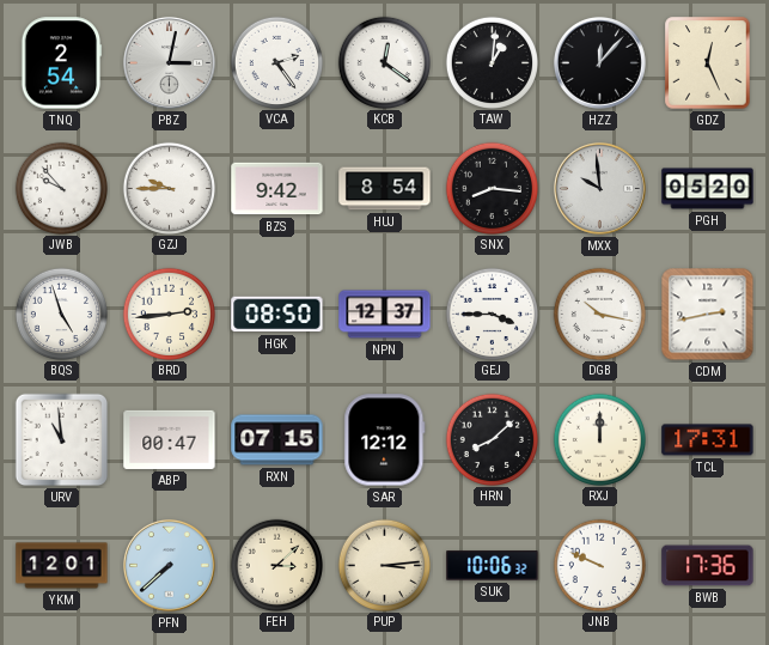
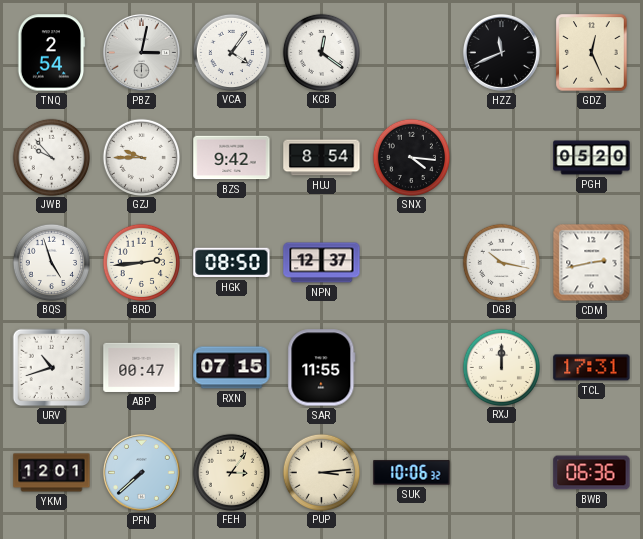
VCA: 2:24 -> 4:06
TAW: 1:01 -> none
HZZ: 12:07 -> 11:41
SNX: 8:16 -> 4:16
MXX: 9:59 -> none
GEJ: 3:45 -> none
URV: 10:59 -> 10:42
SAR: 12:12 -> 11:55
HRN: 8:08 -> none
FEH: 3:08 -> 3:06
JNB: 9:49 -> none
BWB: 17:36 -> 06:36
